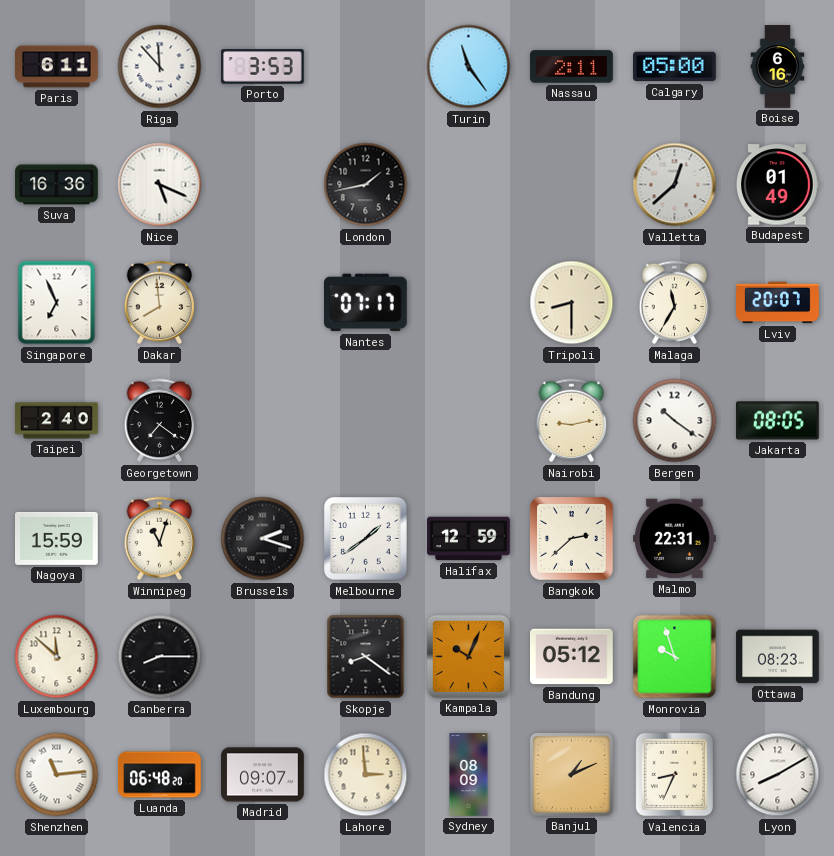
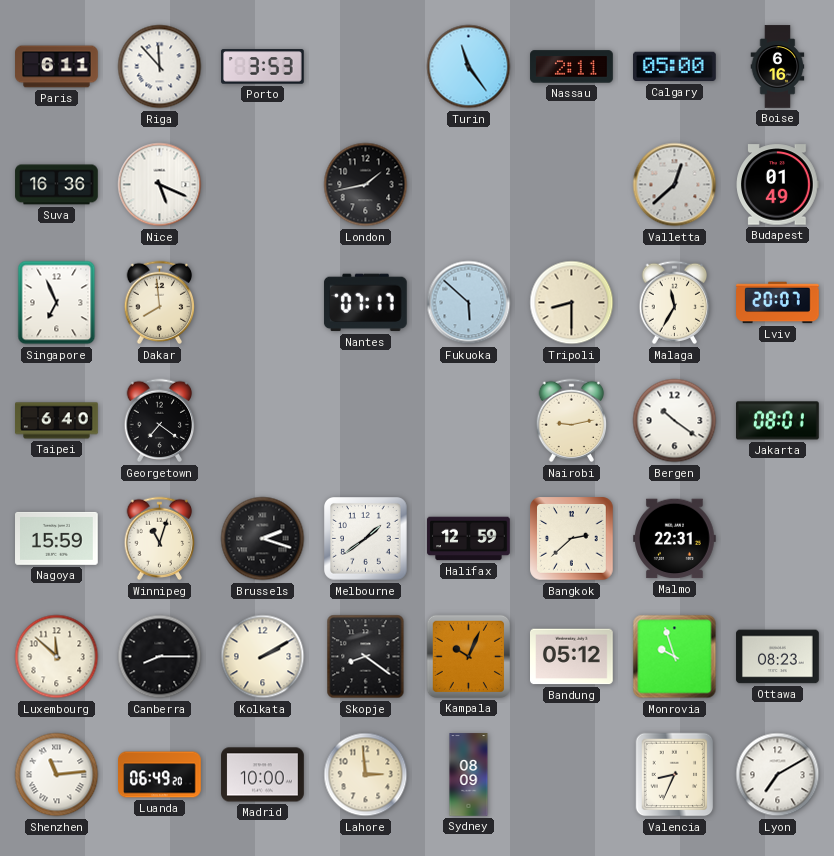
Fukuoka: none -> 5:52
Taipei: 2:40 -> 6:40
Jakarta: 08:05 -> 08:01
Kolkata: none -> 2:10
Luanda: 06:48 -> 06:49
Madrid: 09:07 -> 10:00
Banjul: 1:11 -> none
Lyon: 8:10 -> 7:10
